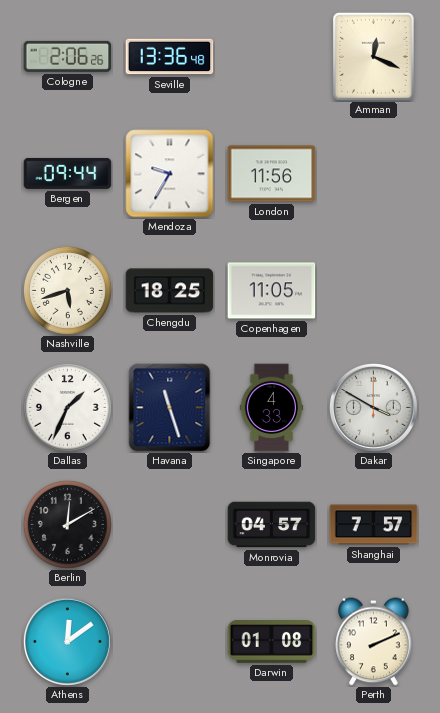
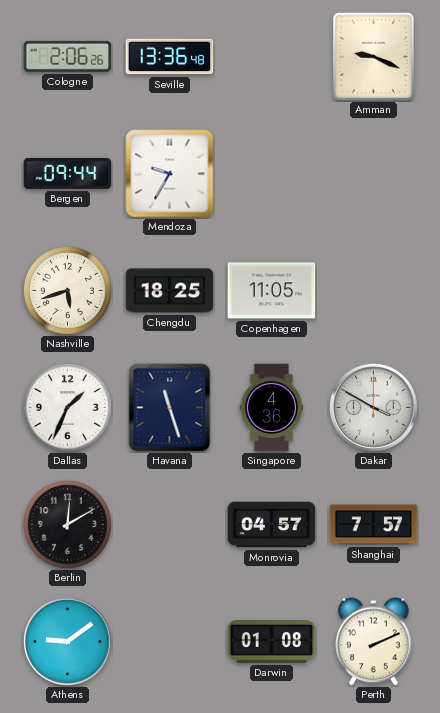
Amman: 12:19 -> 9:19
London: 11:56 -> none
Singapore: 4:33 -> 4:36
Athens: 12:09 -> 9:09
